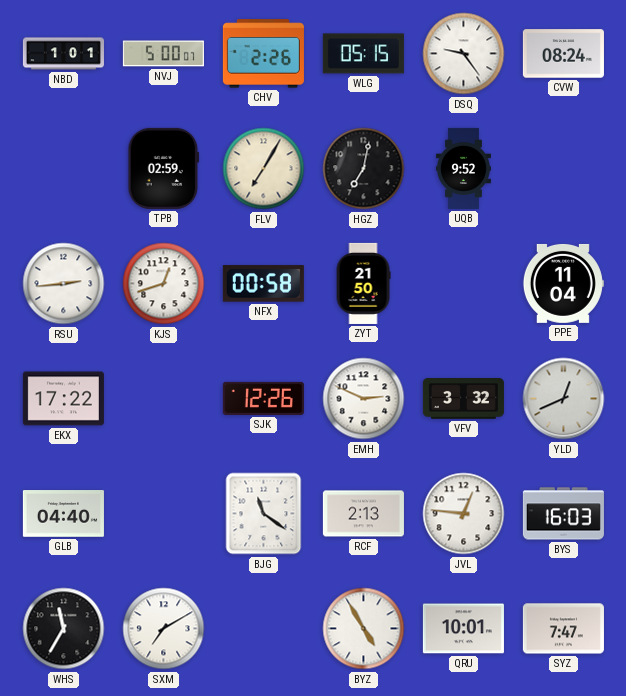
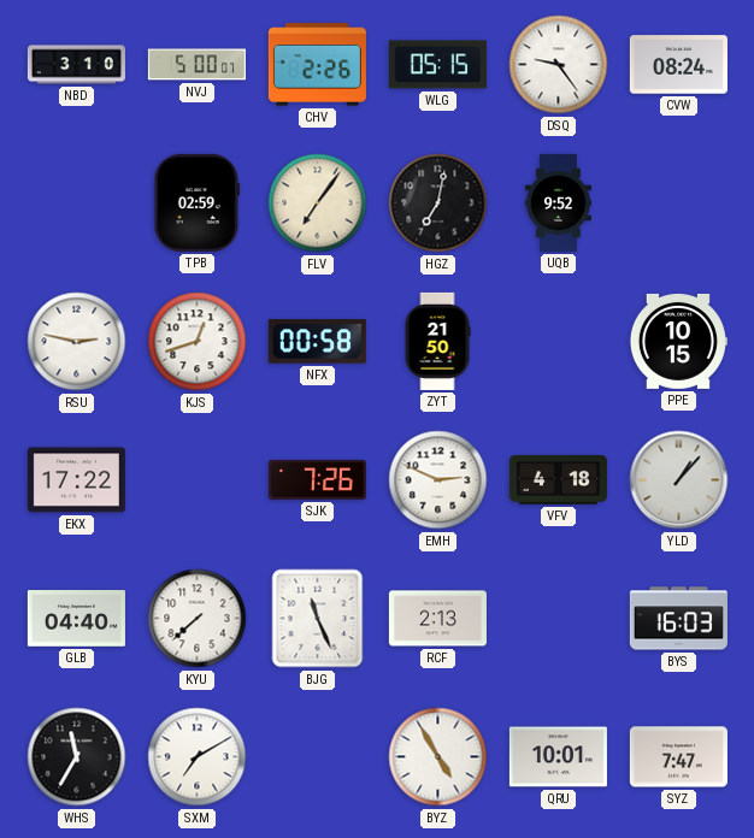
NBD: 1:01 -> 3:10
FLV: 7:05 -> 7:06
RSU: 2:44 -> 2:47
PPE: 11:04 -> 10:15
SJK: 12:26 -> 7:26
VFV: 3:32 -> 4:18
YLD: 12:41 -> 1:07
KYU: none -> 7:38
BJG: 11:21 -> 11:26
JVL: 12:46 -> none
